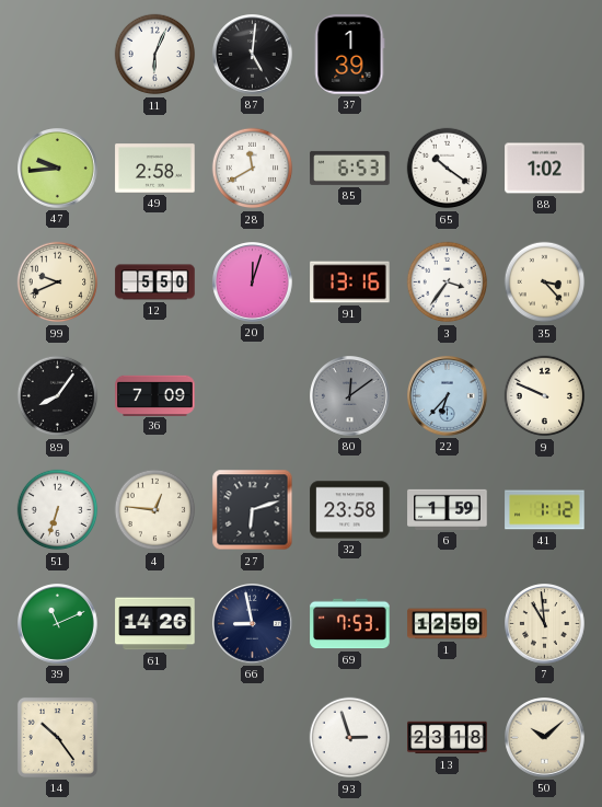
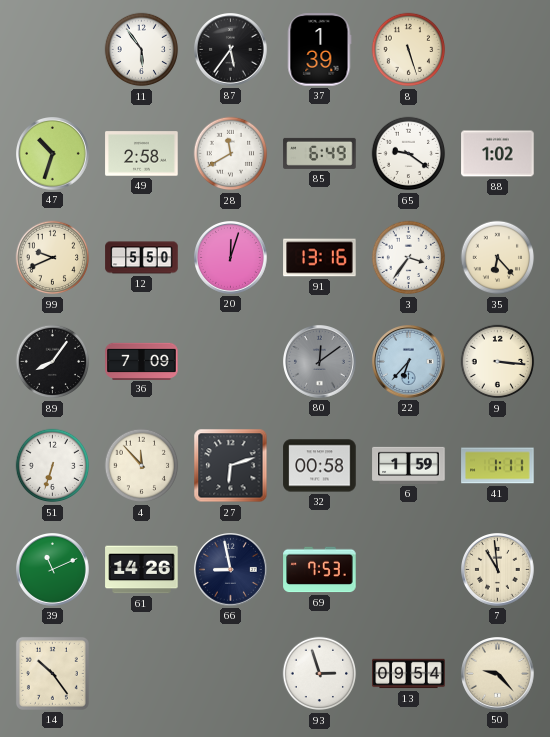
11: 6:04 -> 5:54
87: 5:01 -> 5:36
8: none -> 5:27
47: 9:44 -> 10:33
85: 6:53 -> 6:49
65: 10:21 -> 9:21
35: 3:23 -> 6:23
9: 9:49 -> 3:16
4: 12:46 -> 11:53
32: 23:58 -> 00:58
41: 1:12 -> 1:11
1: 12:59 -> none
13: 23:18 -> 09:54
50: 10:08 -> 9:23
